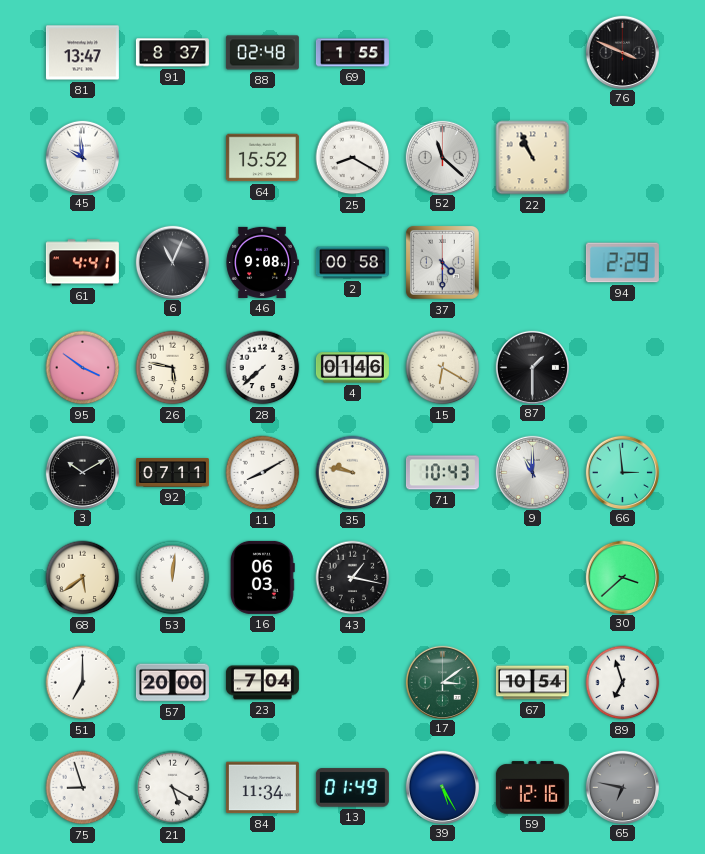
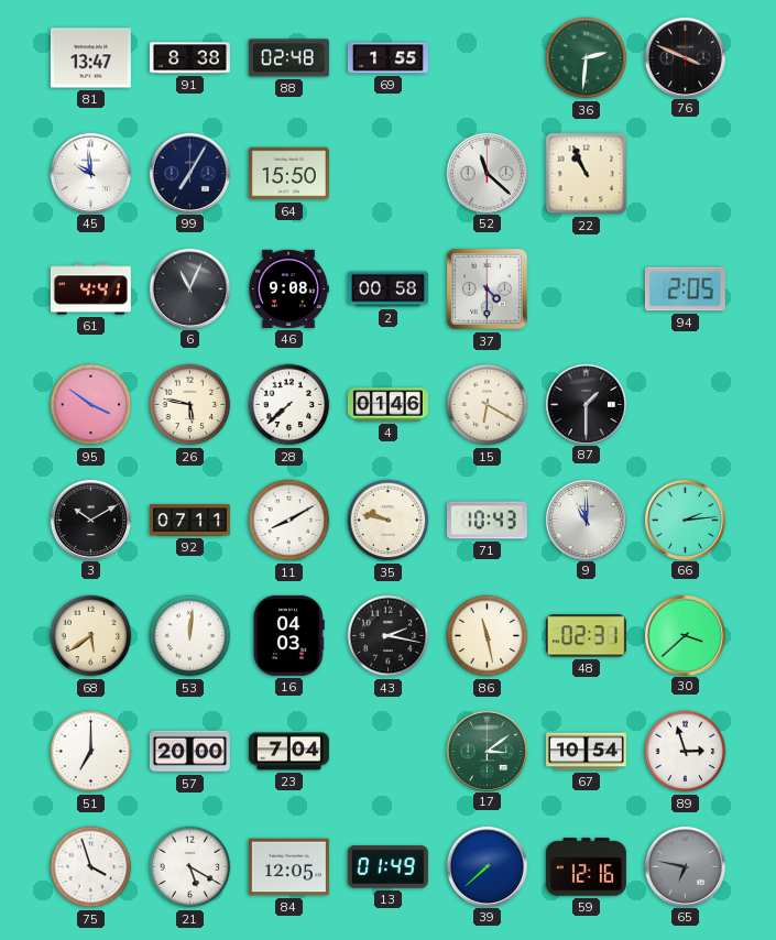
91: 8:37 -> 8:38
36: none -> 2:31
99: none -> 7:05
64: 15:52 -> 15:50
25: 8:20 -> none
94: 2:29 -> 2:05
66: 2:59 -> 2:14
16: 06:03 -> 04:03
43: 1:17 -> 2:17
86: none -> 11:28
48: none -> 02:31
89: 6:57 -> 2:57
75: 8:57 -> 3:57
84: 11:34 -> 12:05
39: 5:25 -> 7:38
